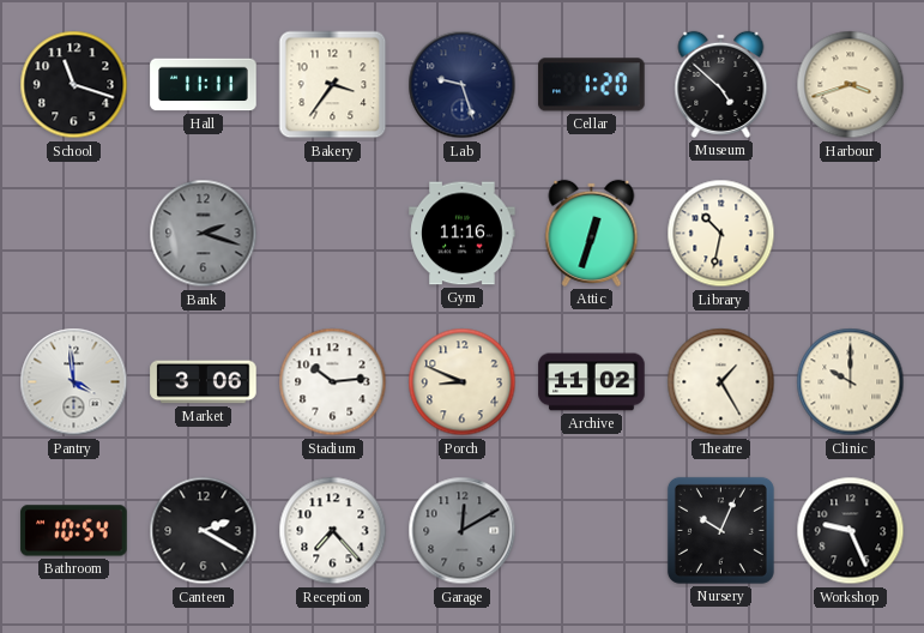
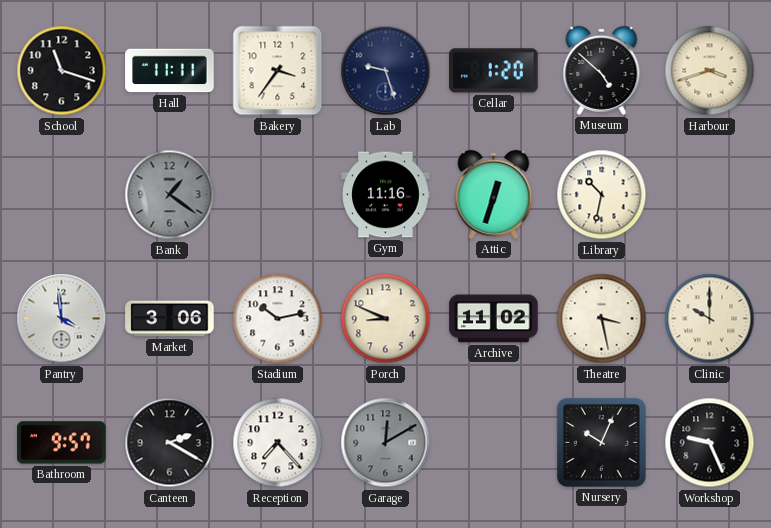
Bank: 2:18 -> 1:21
Stadium: 10:14 -> 10:13
Theatre: 1:25 -> 3:28
Bathroom: 10:54 -> 9:57
